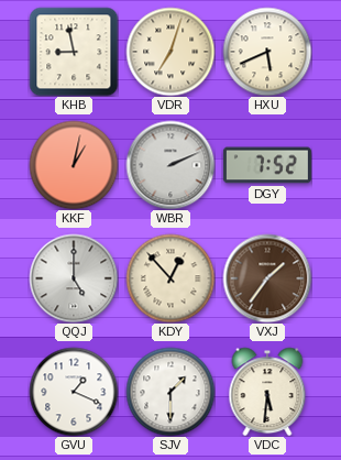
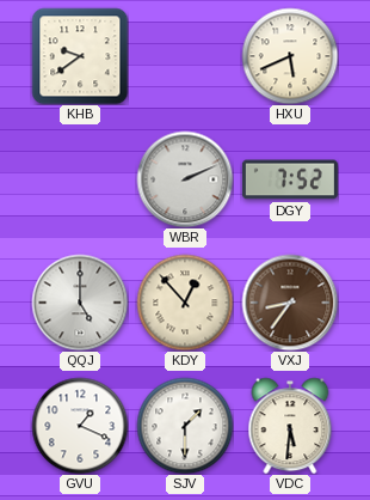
KHB: 8:58 -> 9:39
VDR: 7:03 -> none
KKF: 1:02 -> none
VXJ: 1:36 -> 8:36
